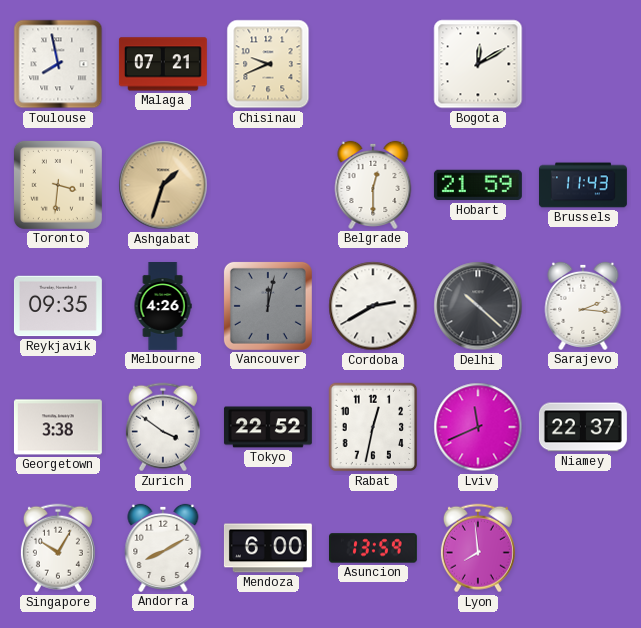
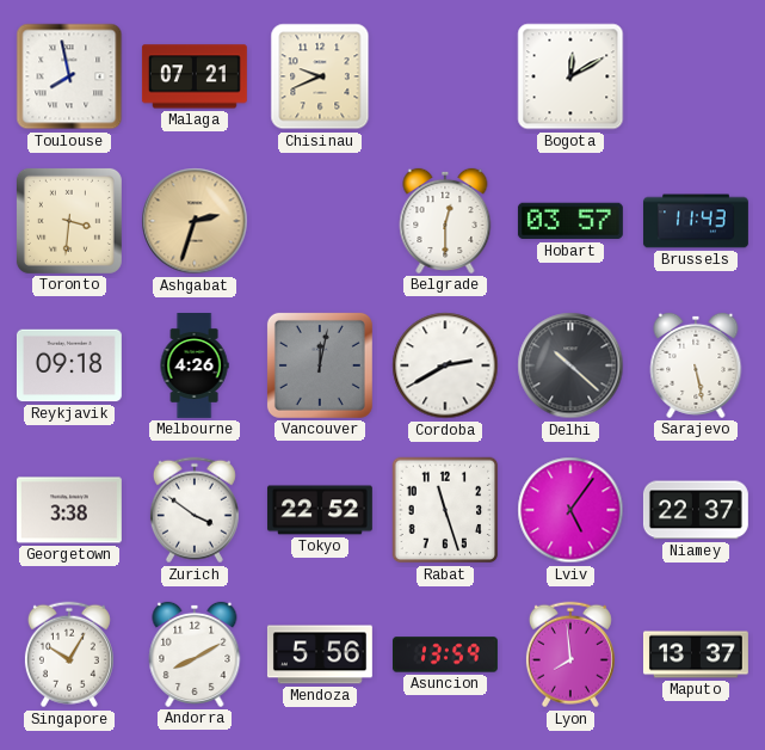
Ashgabat: 1:33 -> 2:33
Hobart: 21:59 -> 03:57
Reykjavik: 09:35 -> 09:18
Sarajevo: 2:16 -> 5:28
Rabat: 12:32 -> 11:27
Lviv: 11:41 -> 5:06
Mendoza: 6:00 -> 5:56
Maputo: none -> 13:37
